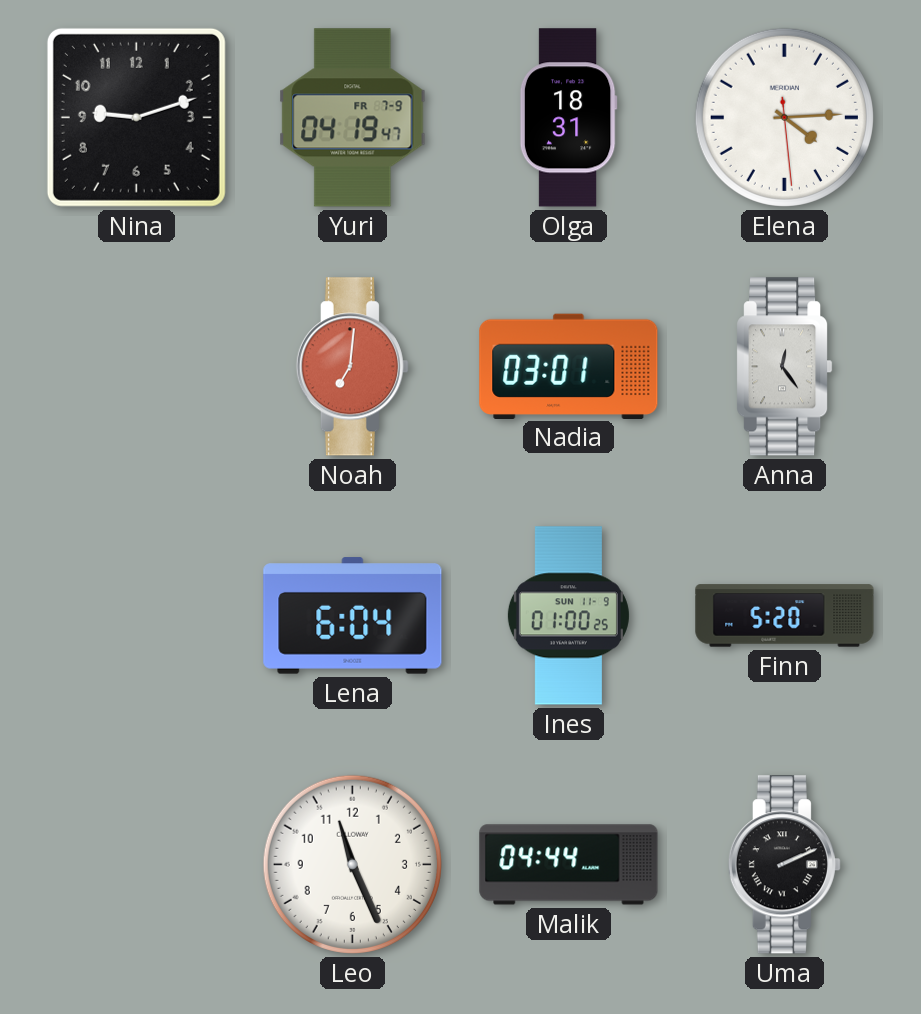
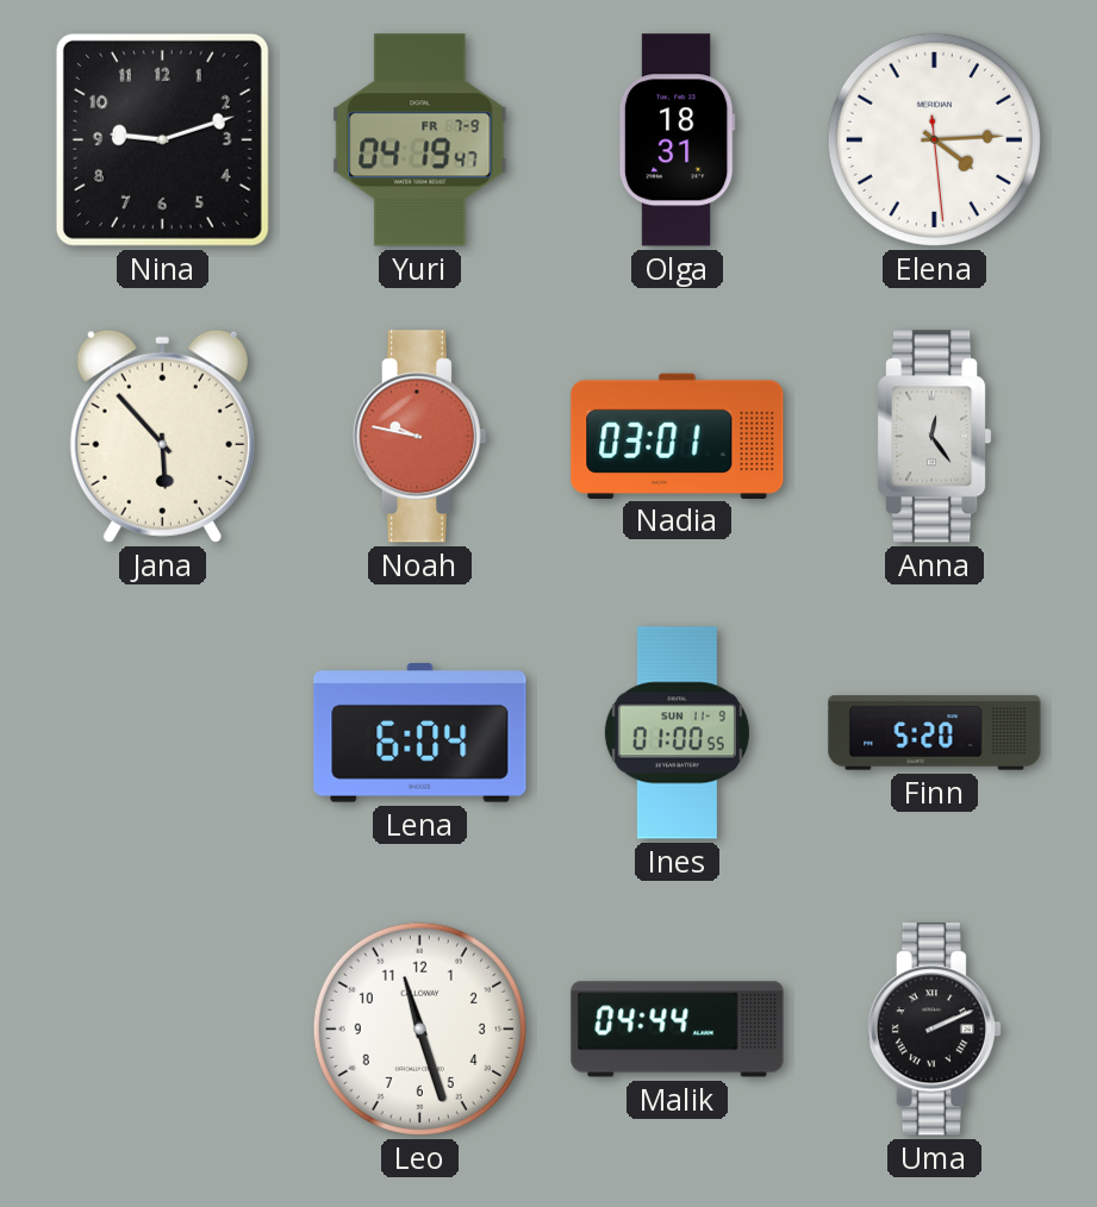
Jana: none -> 5:53
Noah: 7:01 -> 9:47
Ines: 01:00:25 -> 01:00:55
Leo: 11:26 -> 11:27
